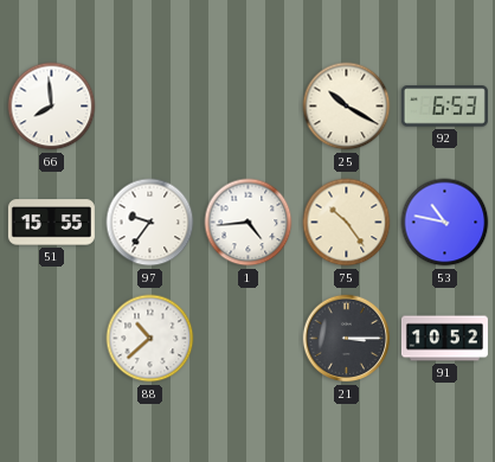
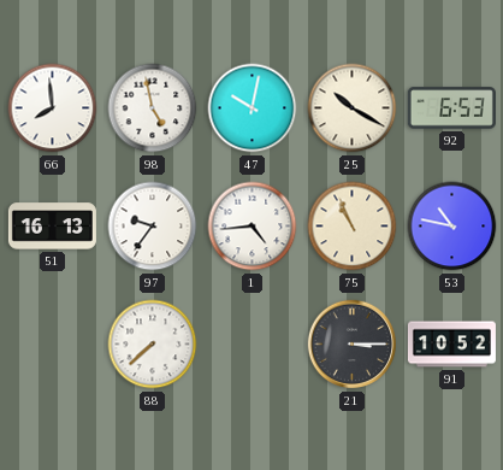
98: none -> 4:58
47: none -> 10:02
51: 15:55 -> 16:13
75: 10:24 -> 10:56
88: 10:38 -> 7:38
